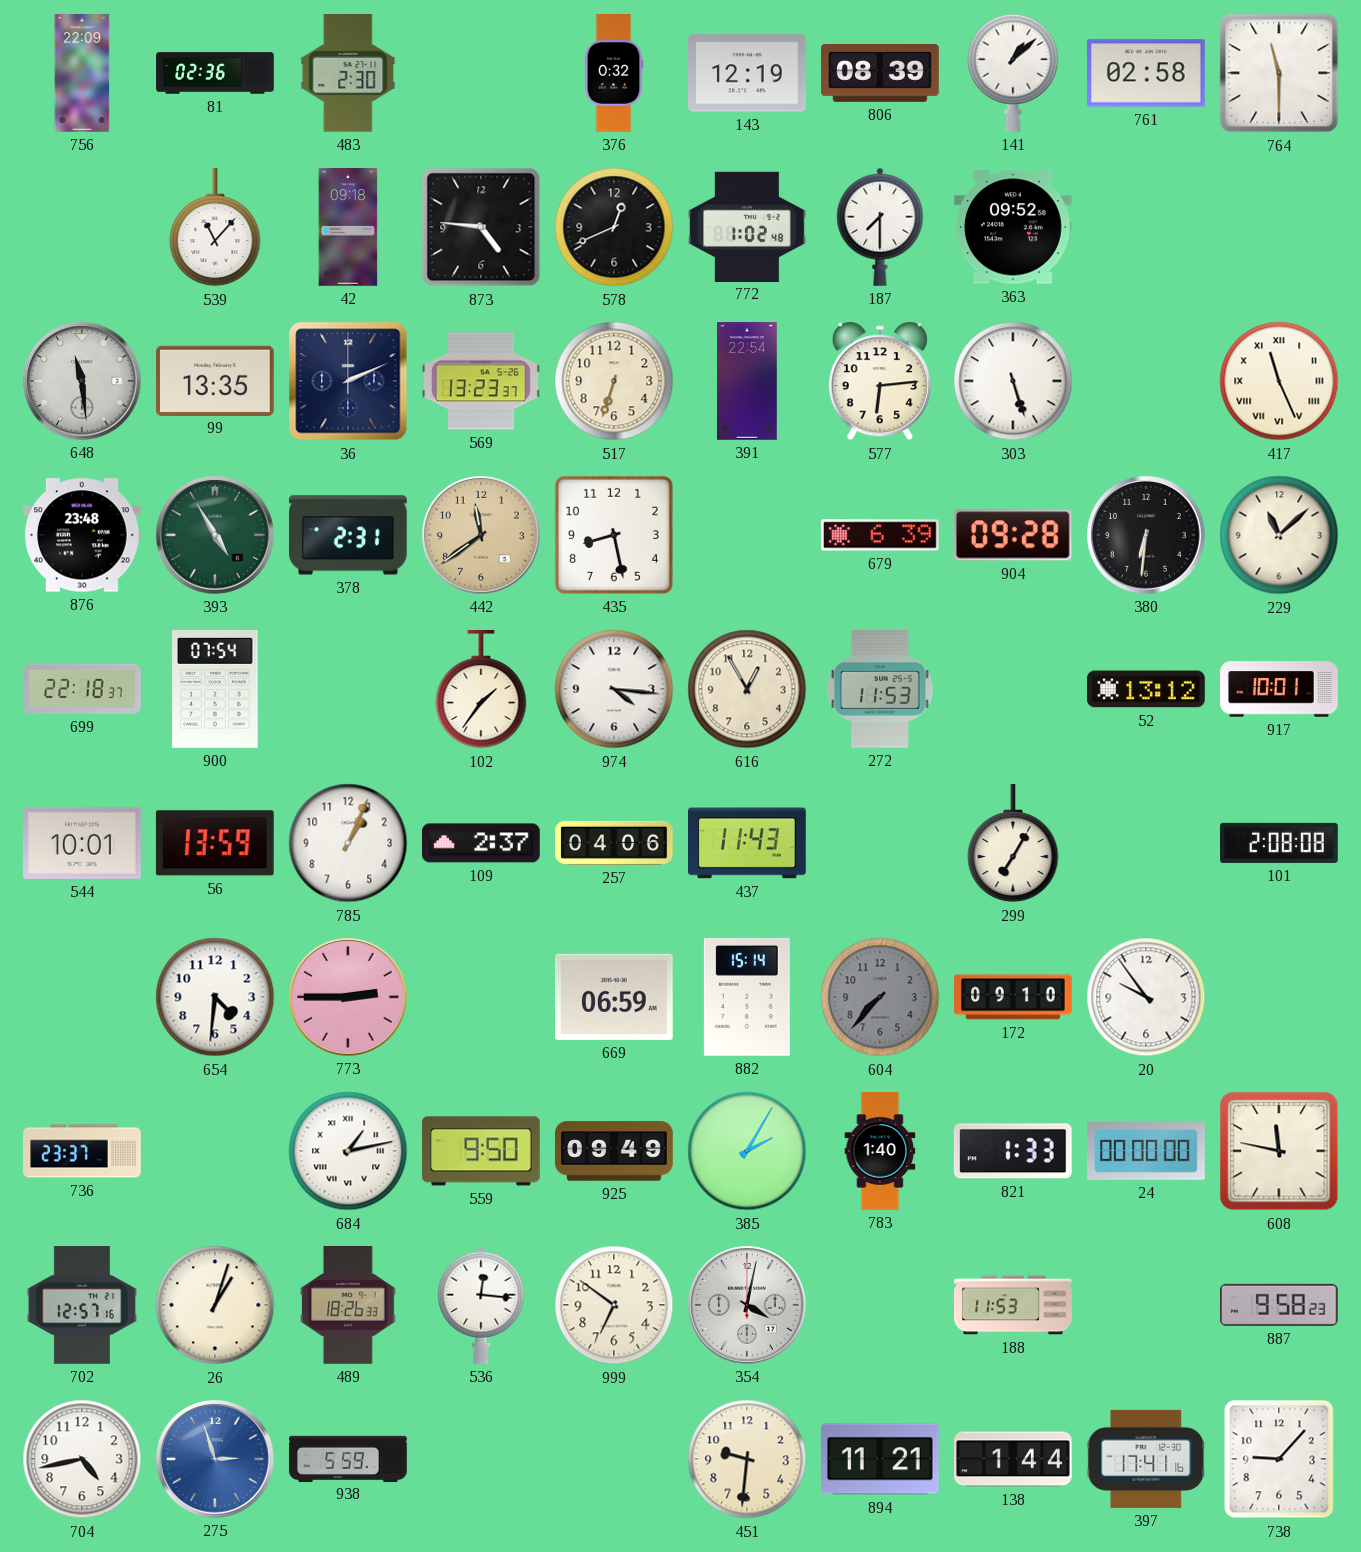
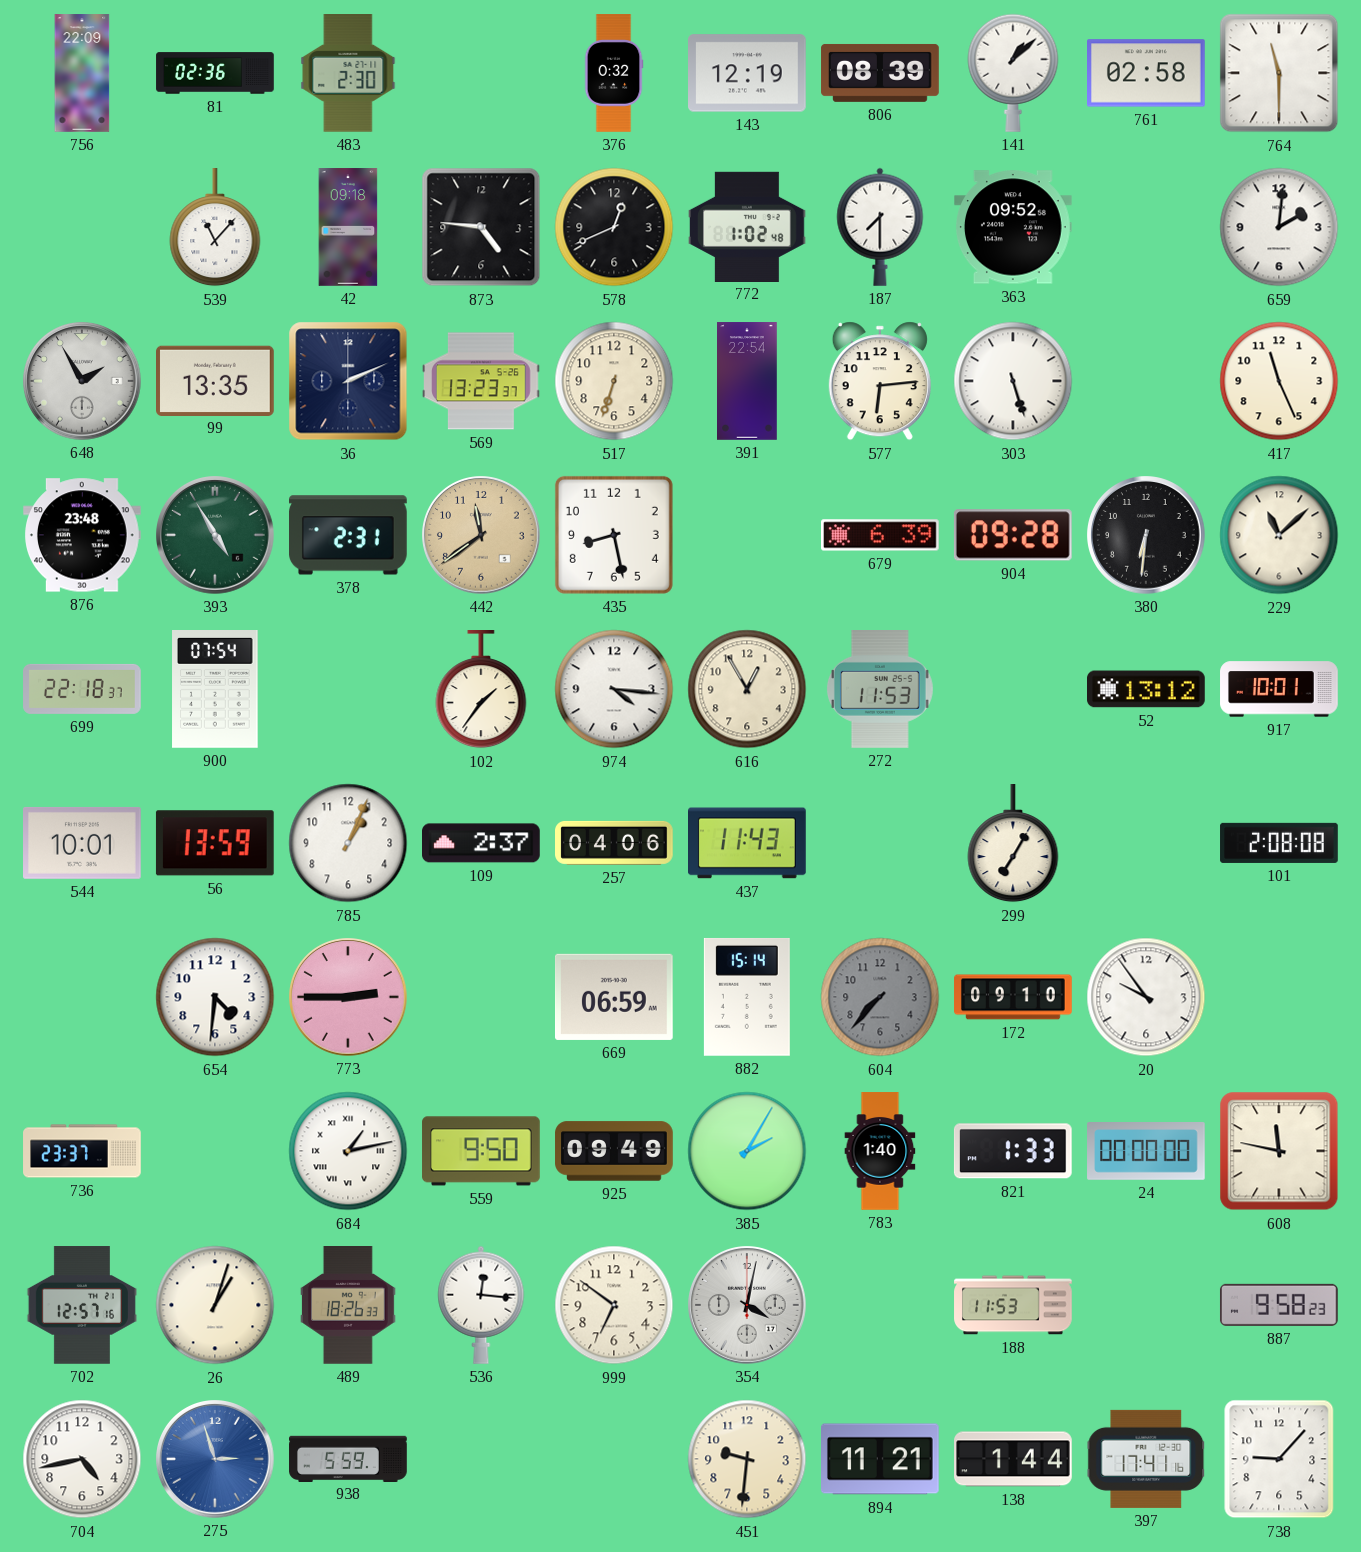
659: none -> 2:01
648: 11:29 -> 1:55
417 numerals: Roman -> Arabic
